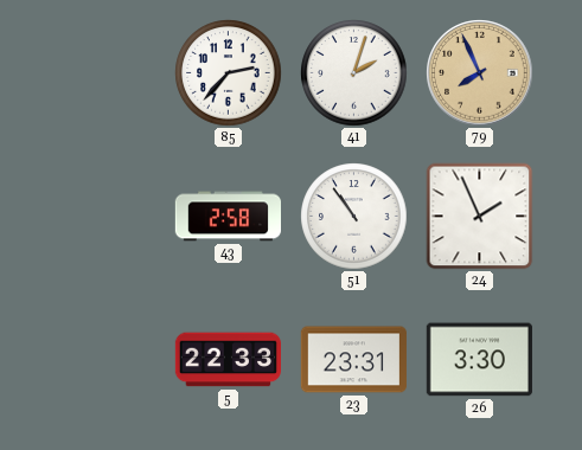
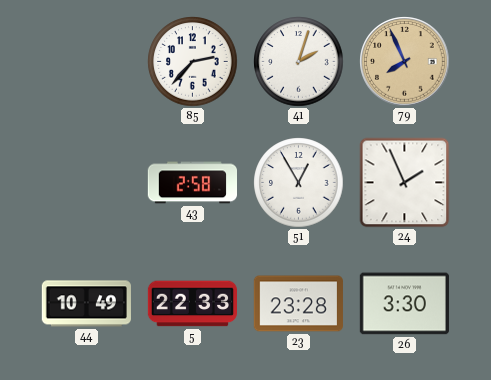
51: 10:54 -> 12:55
44: none -> 10:49
23: 23:31 -> 23:28
